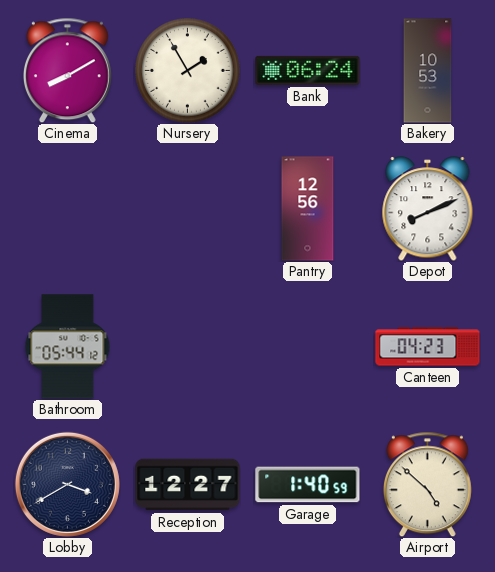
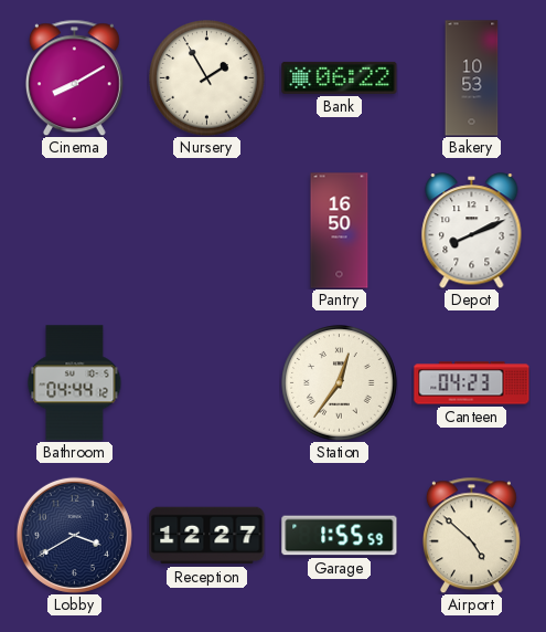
Bank: 06:24 -> 06:22
Pantry: 12:56 -> 16:50
Bathroom: 05:44 -> 04:44
Station: none -> 12:36
Garage: 1:40 -> 1:55
